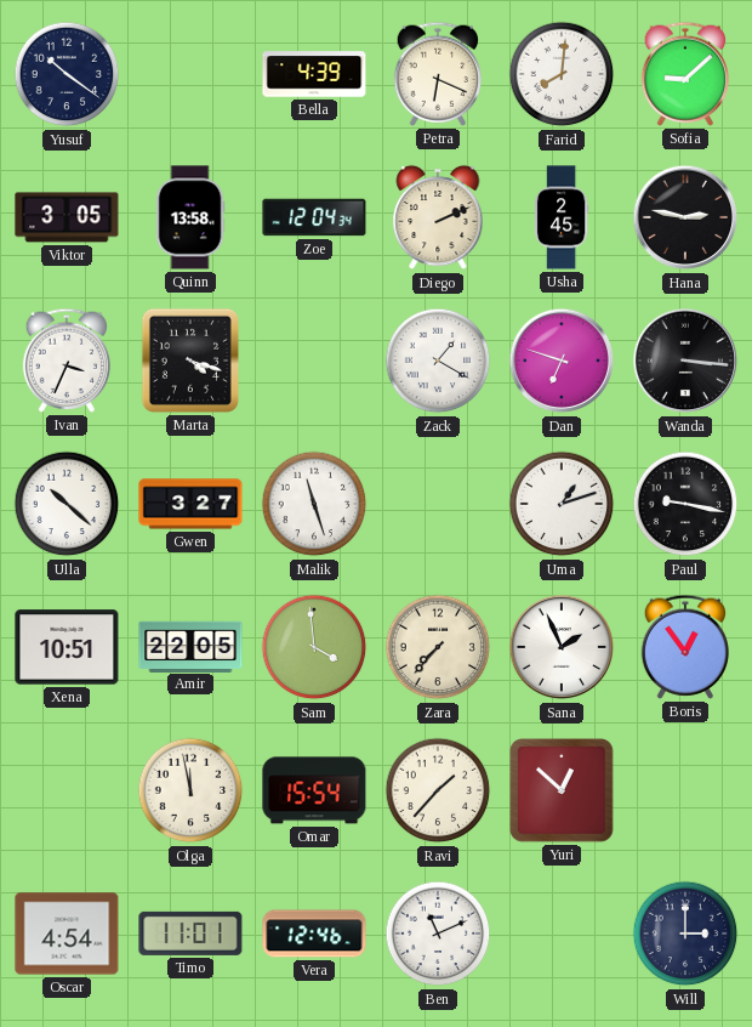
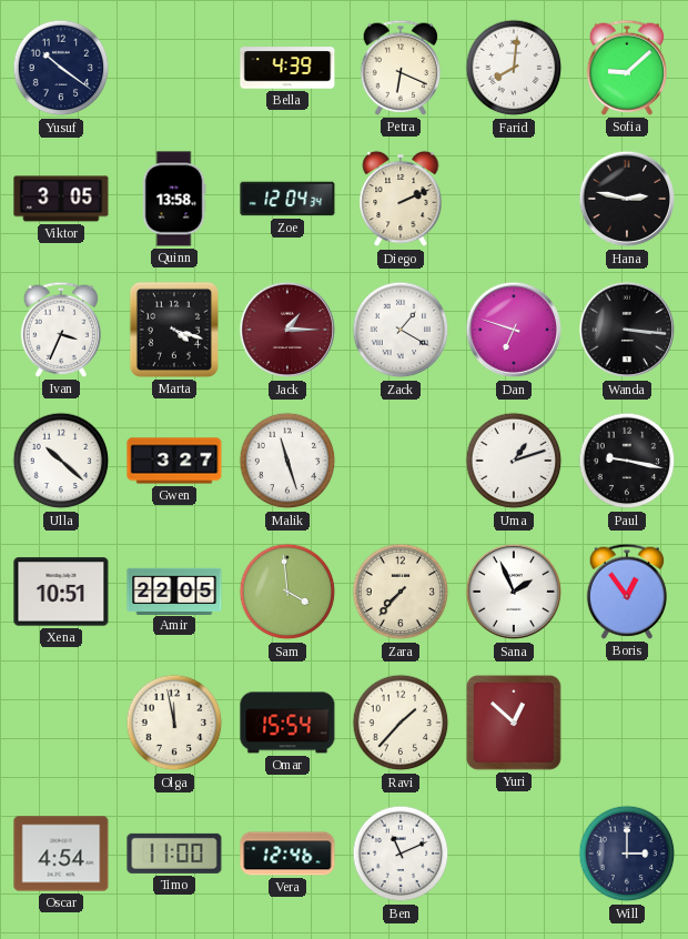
Usha: 2:45 -> none
Jack: none -> 1:15
Timo: 11:01 -> 11:00
